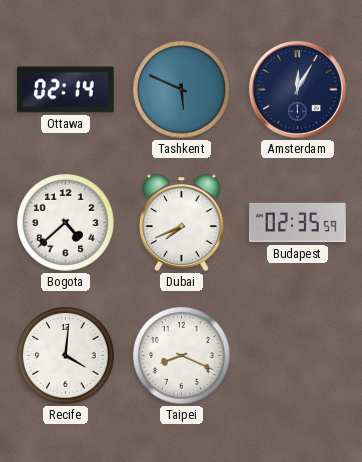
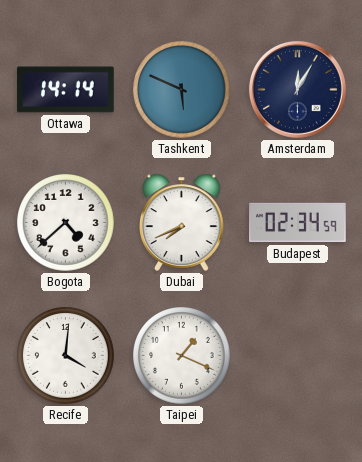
Ottawa: 02:14 -> 14:14
Budapest: 02:35 -> 02:34
Taipei: 8:19 -> 1:19
